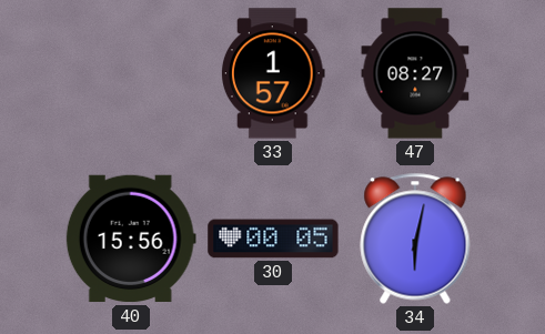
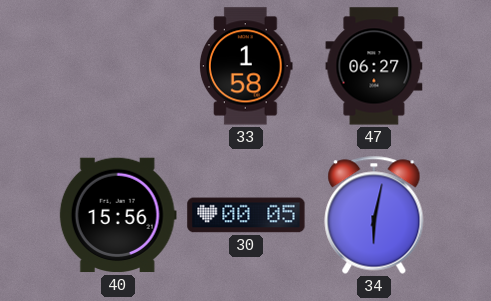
33: 1:57 -> 1:58
47: 08:27 -> 06:27
